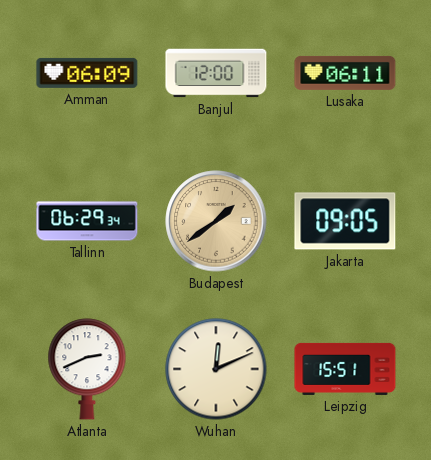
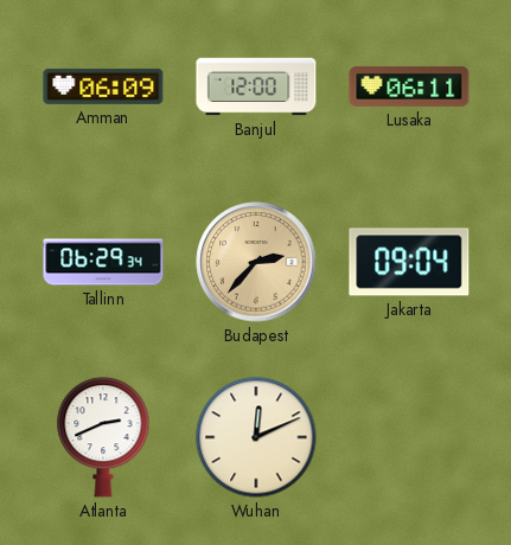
Budapest: 1:39 -> 2:37
Jakarta: 09:05 -> 09:04
Leipzig: 15:51 -> none
